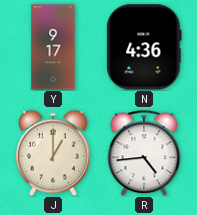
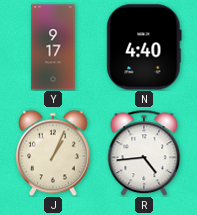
N: 4:36 -> 4:40
J: 1:00 -> 1:04
